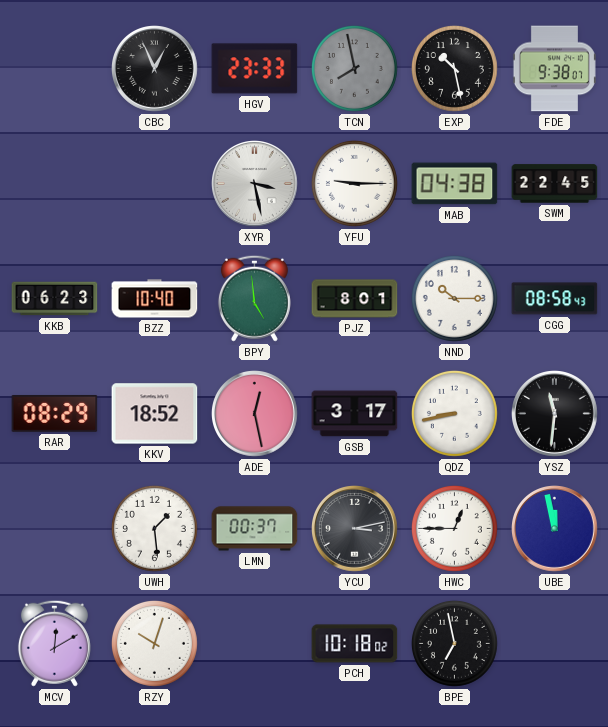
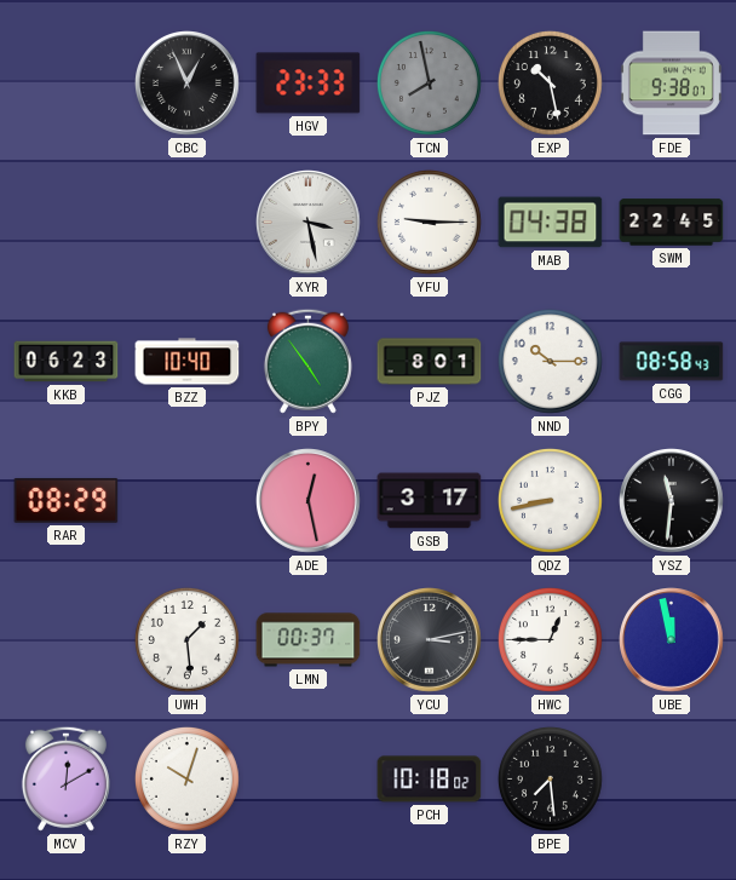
BPY: 4:59 -> 4:54
KKV: 18:52 -> none
BPE: 6:58 -> 7:29
